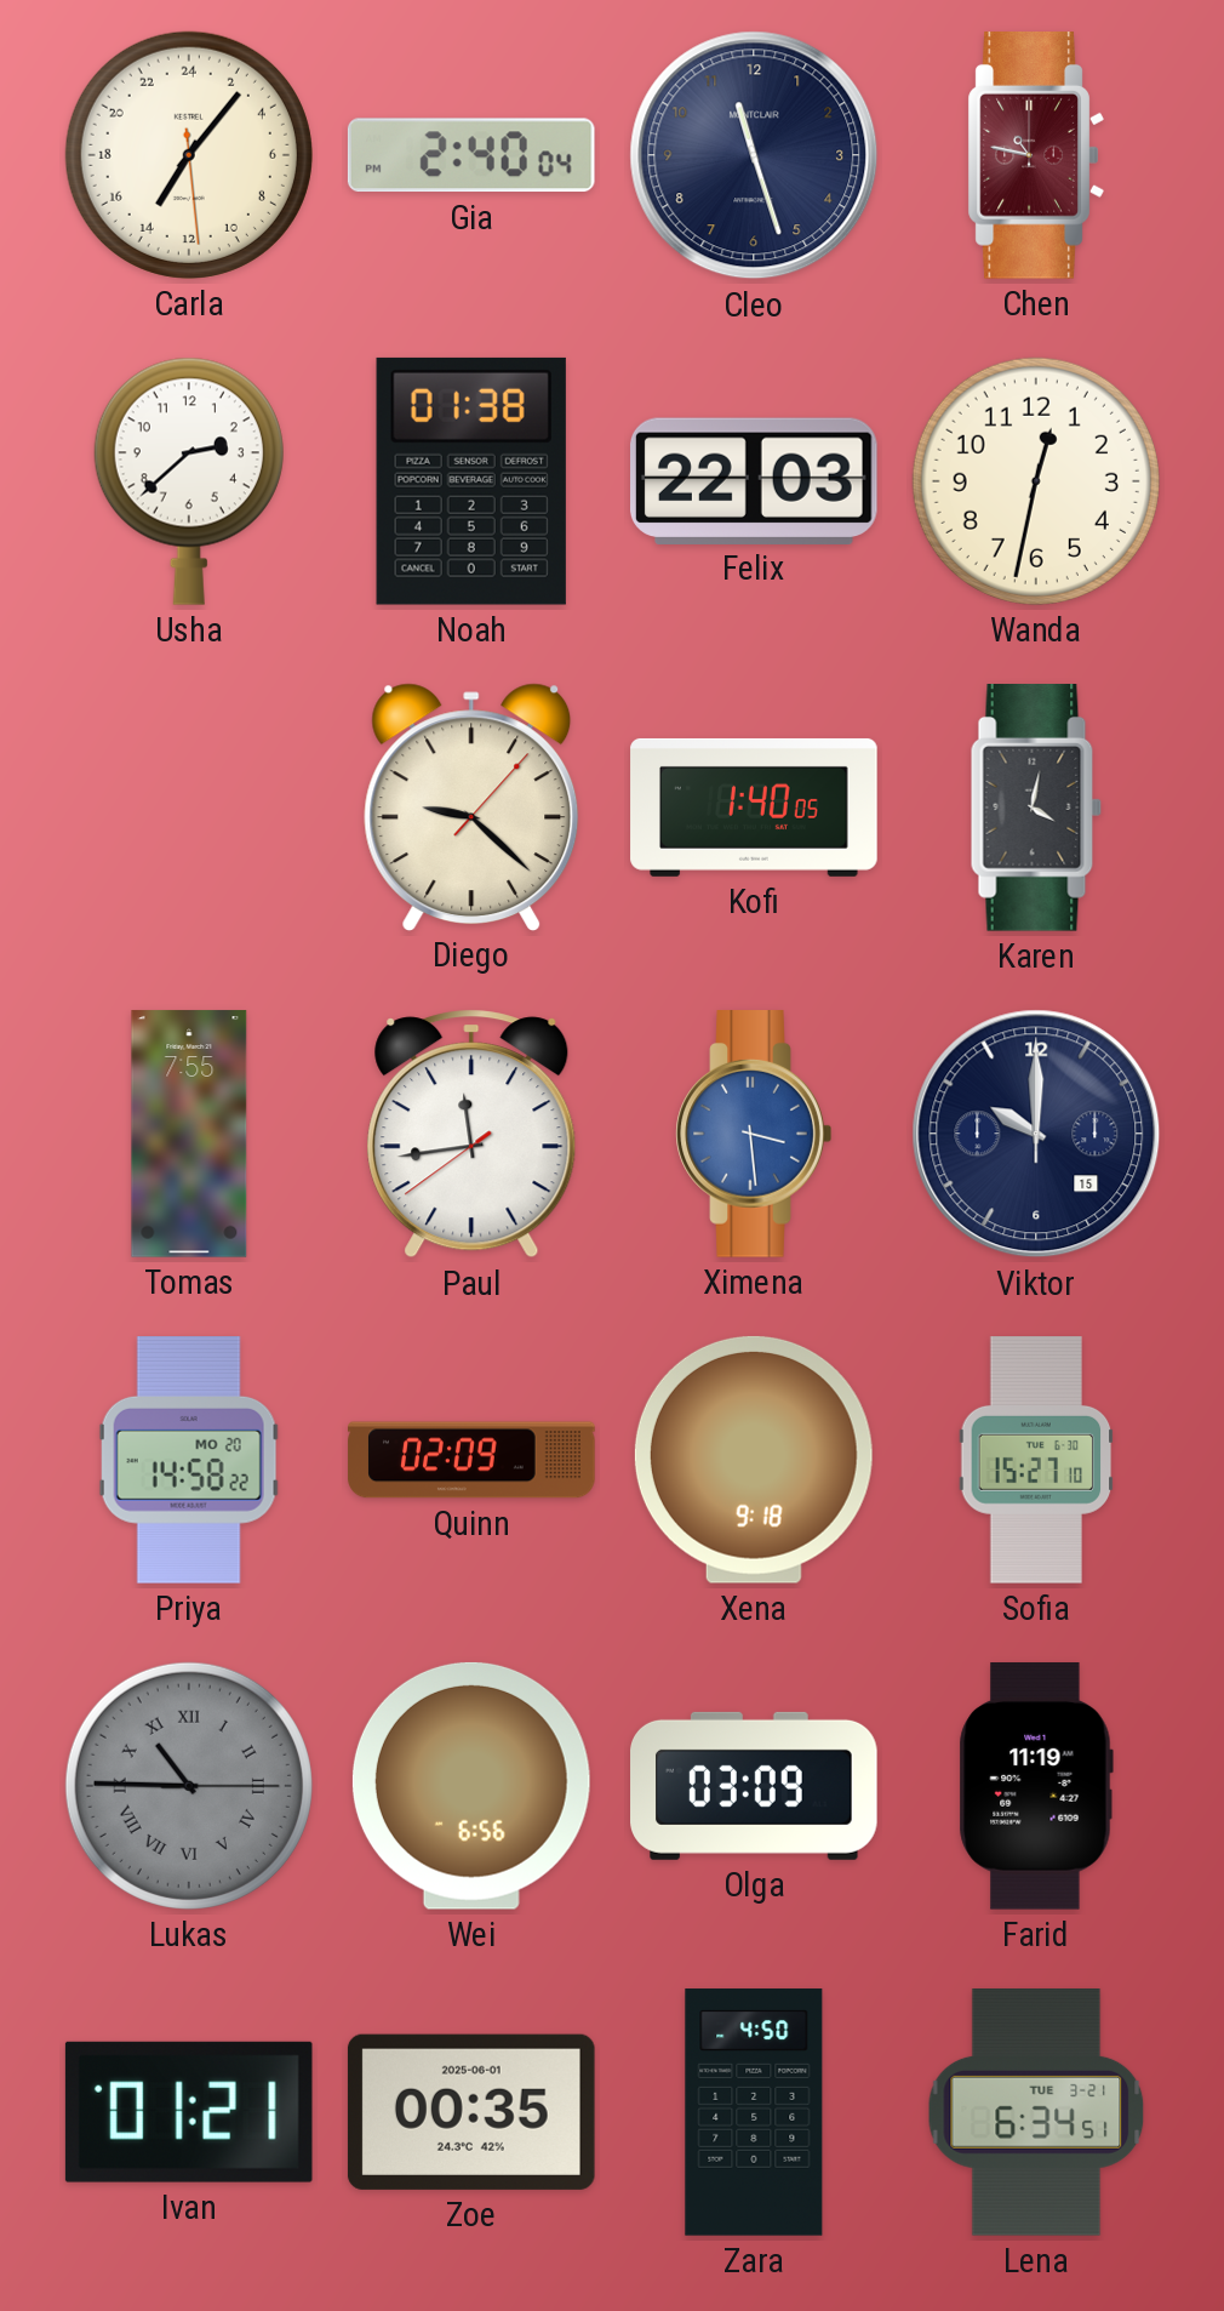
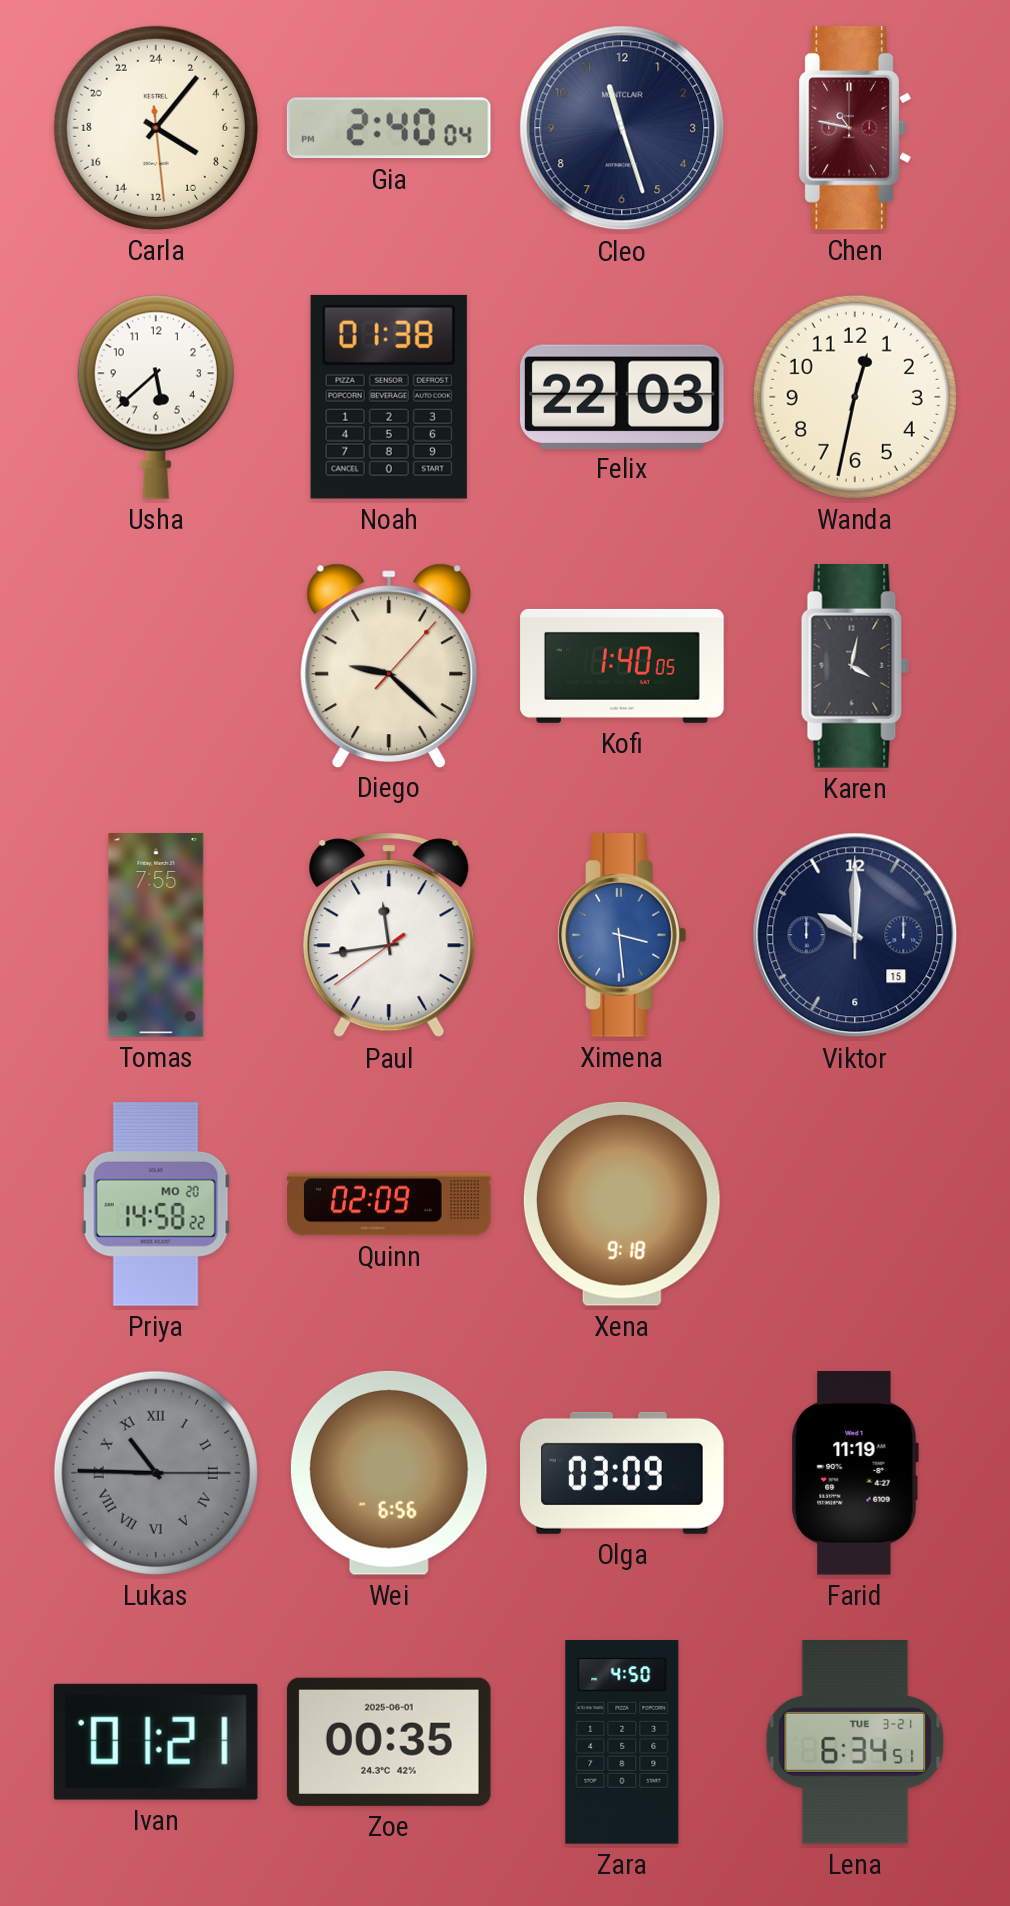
Carla: 14:06 -> 8:06
Usha: 2:38 -> 5:38
Sofia: 15:27 -> none
